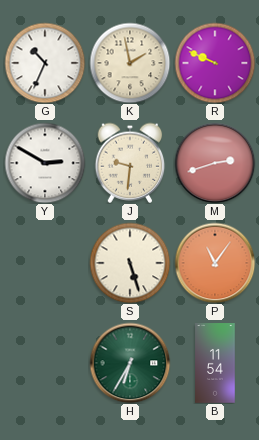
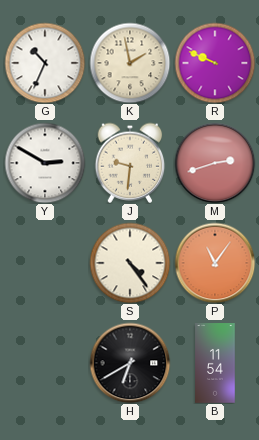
S: 5:27 -> 4:24
H: 6:35 -> 6:40
H dial: green -> black
